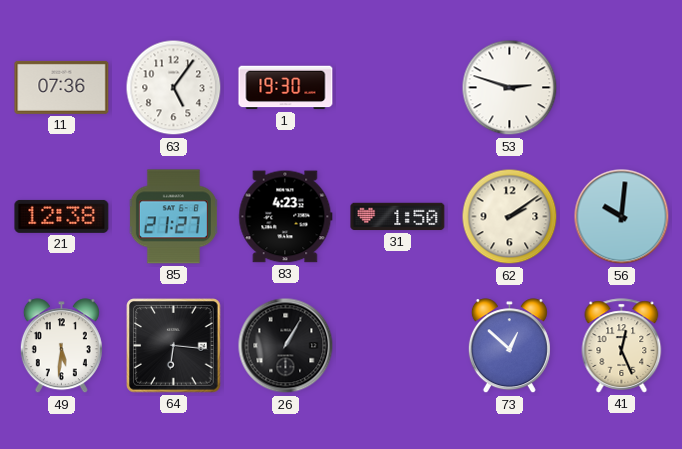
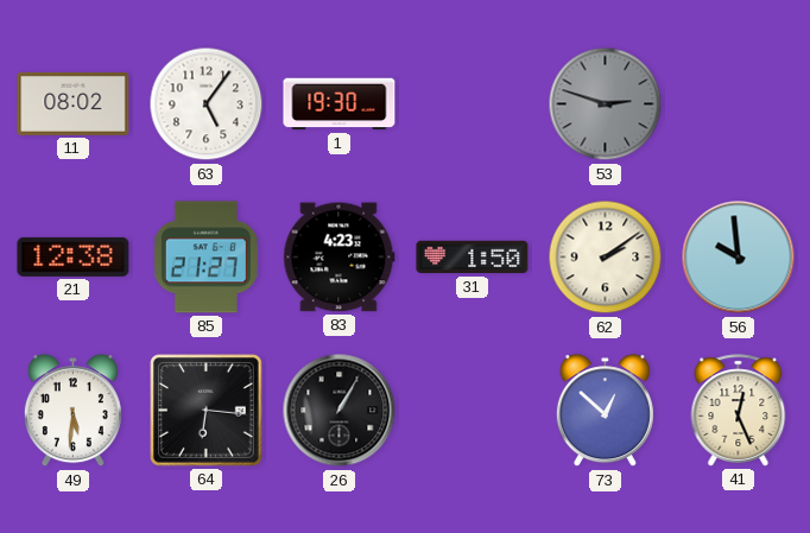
11: 07:36 -> 08:02
53 dial: white -> grey
56: 10:01 -> 9:59
